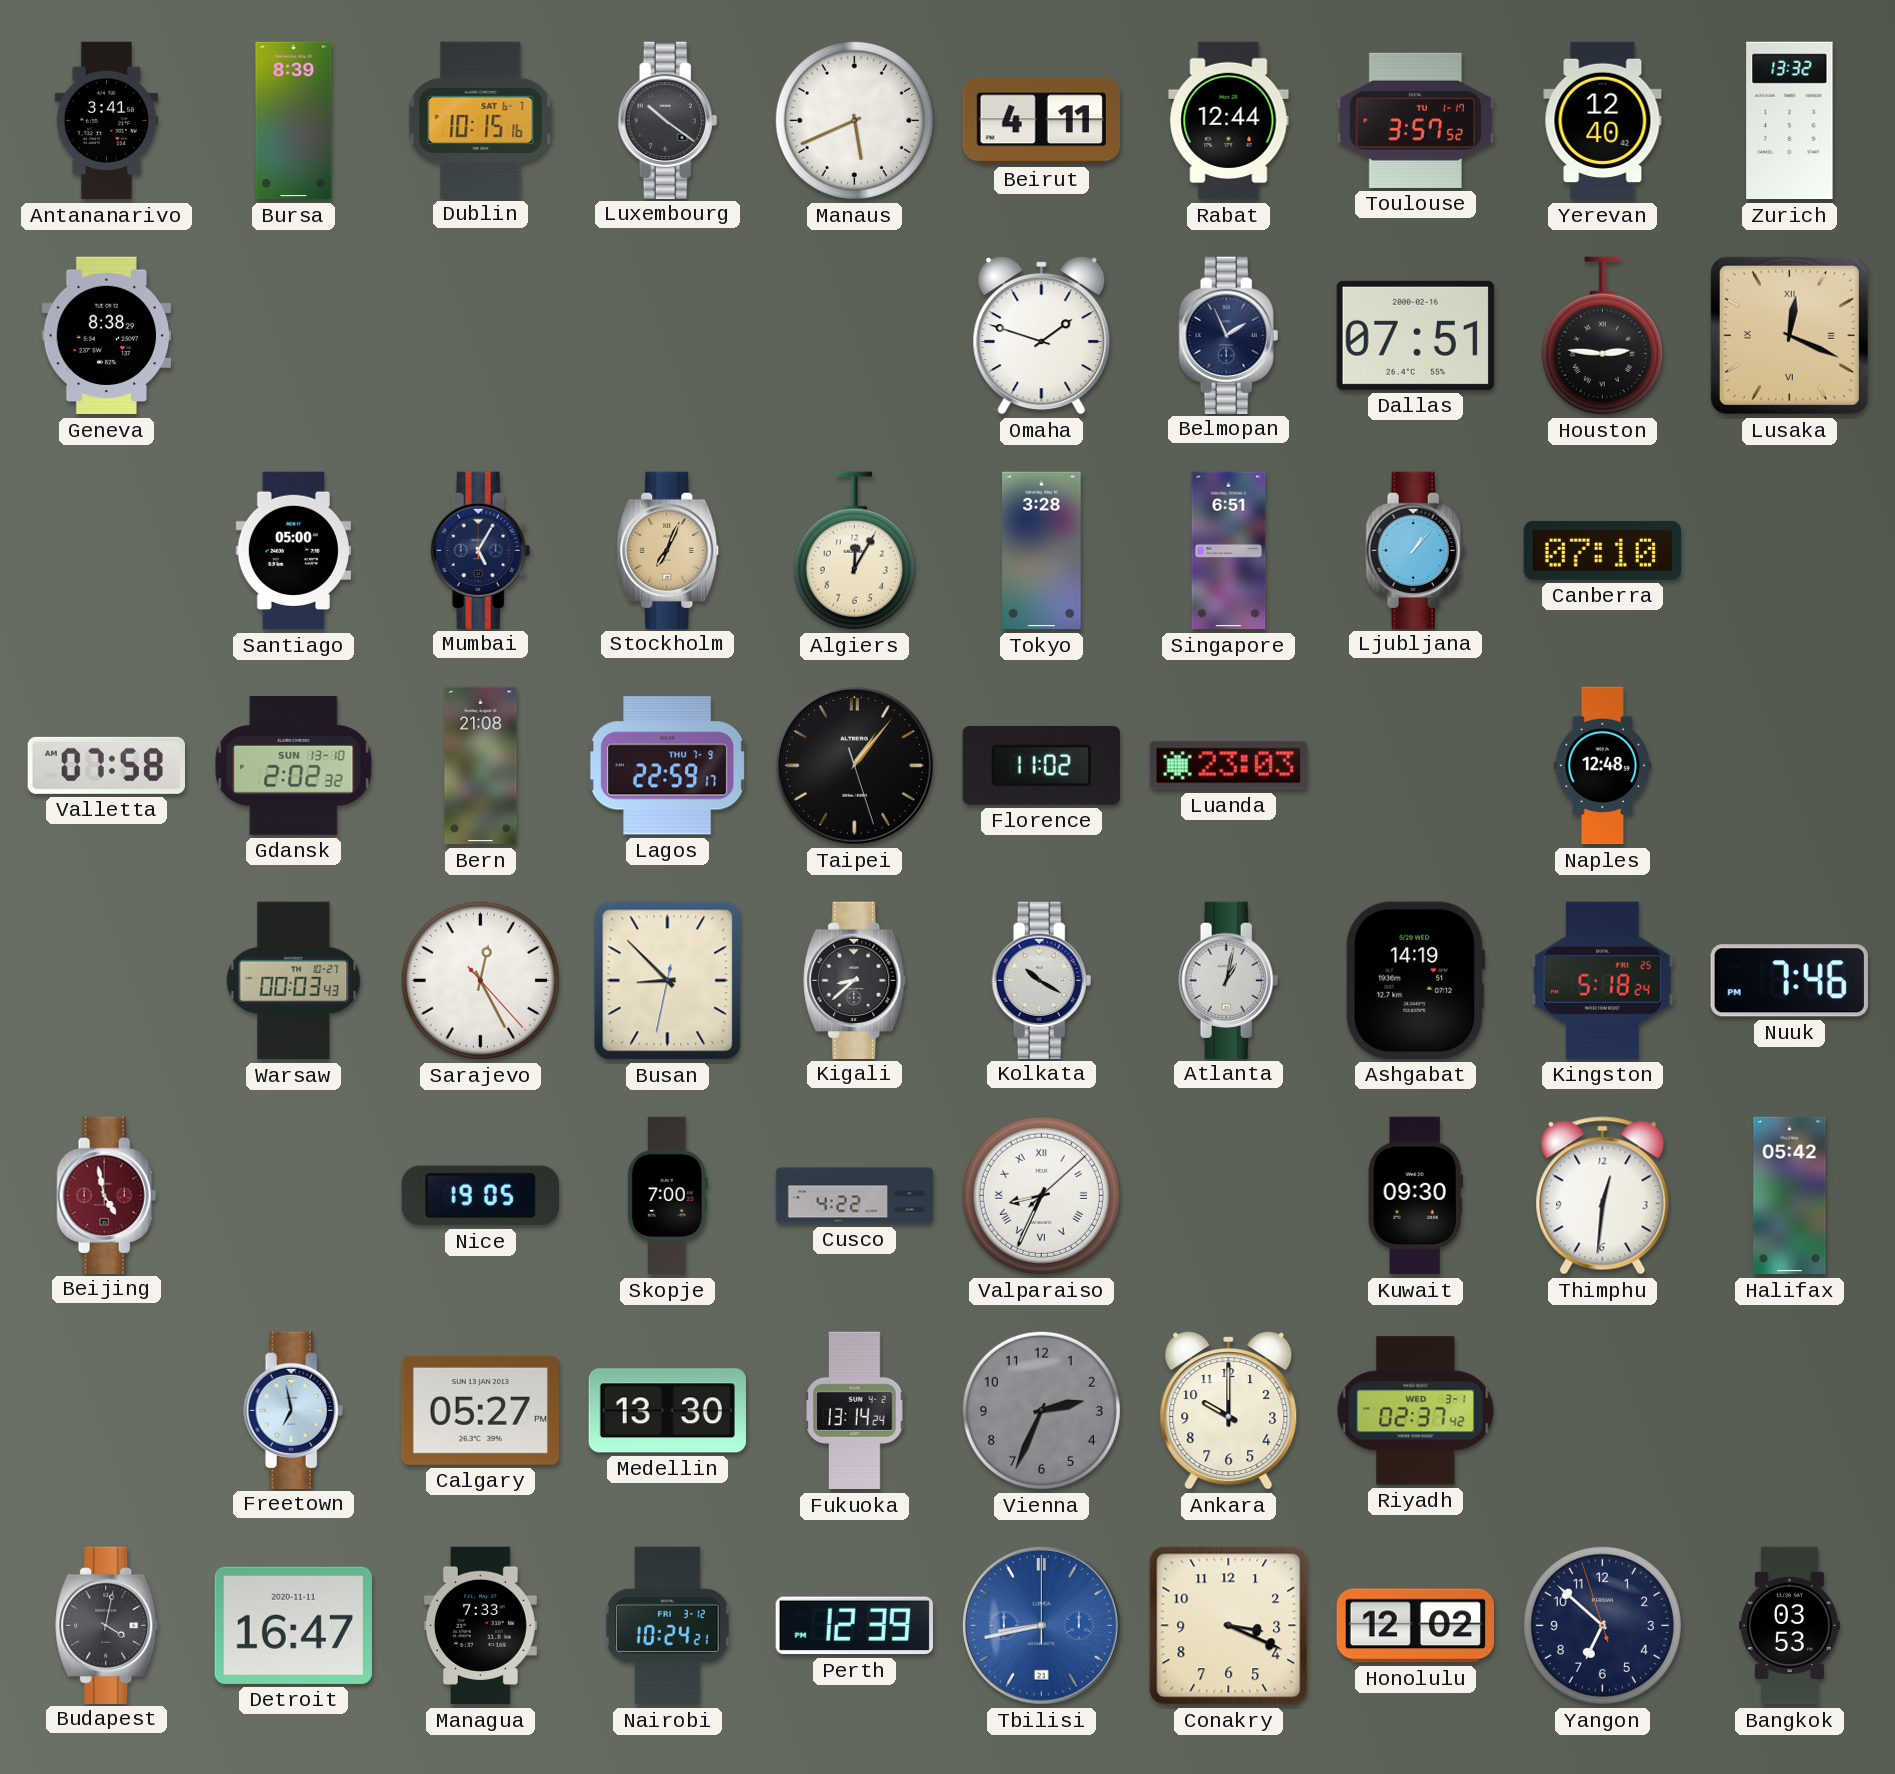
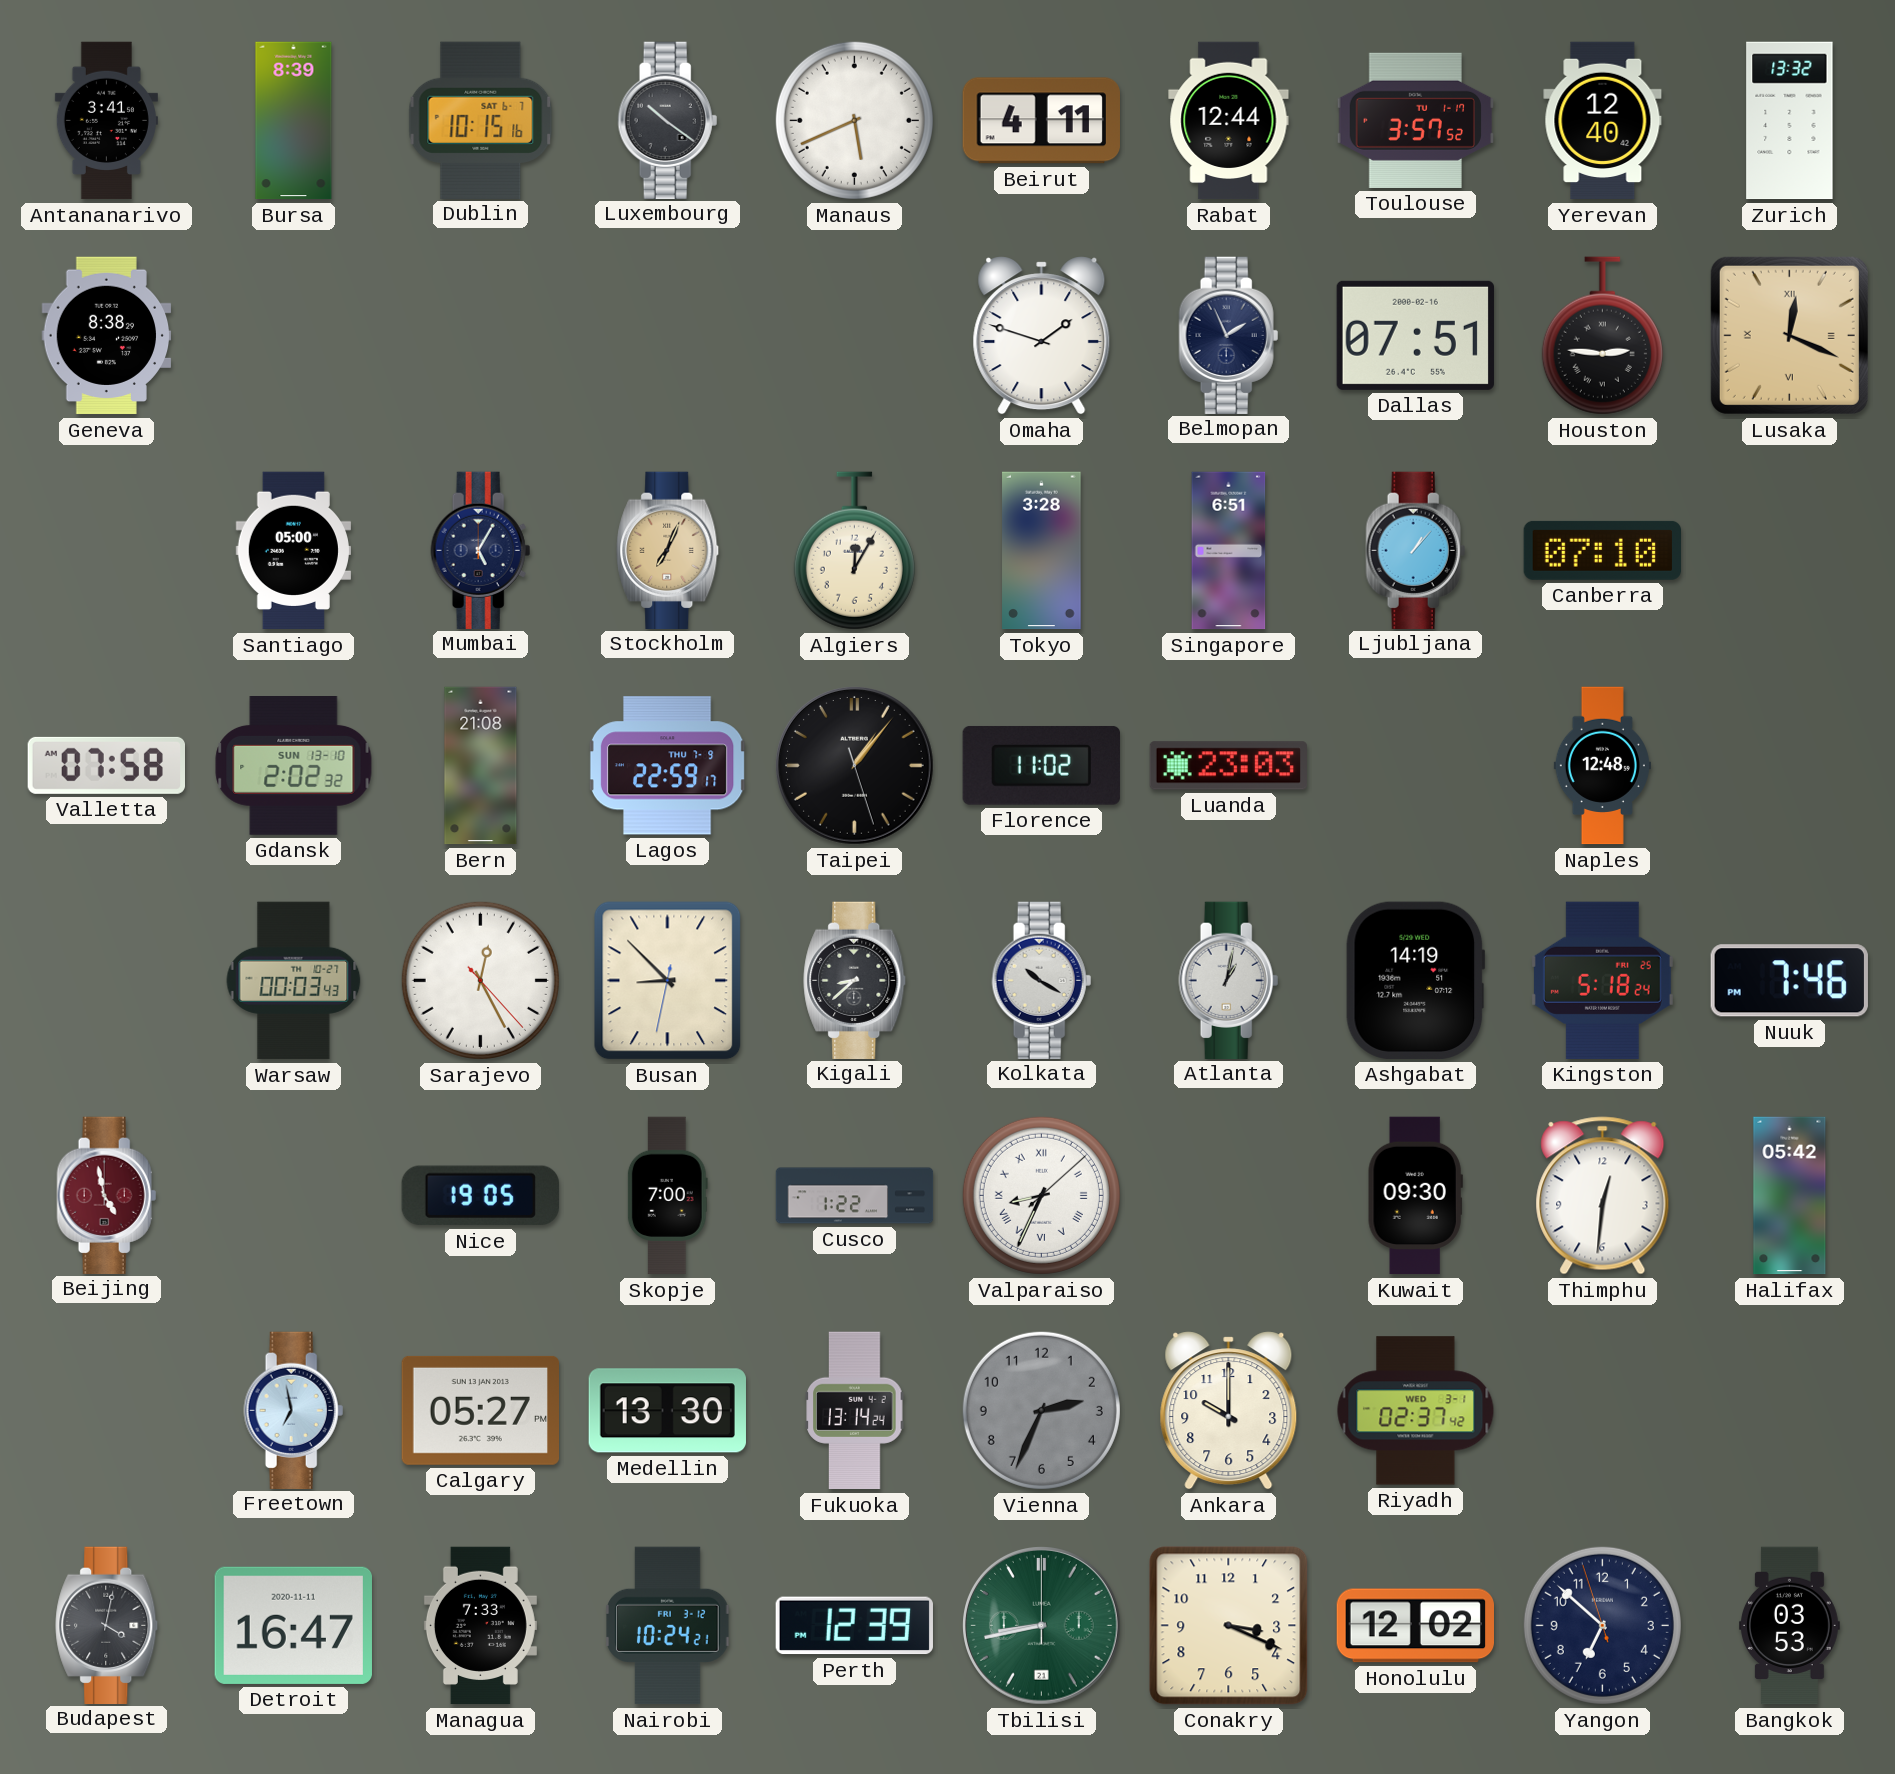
Cusco: 4:22 -> 1:22
Tbilisi dial: blue -> green
